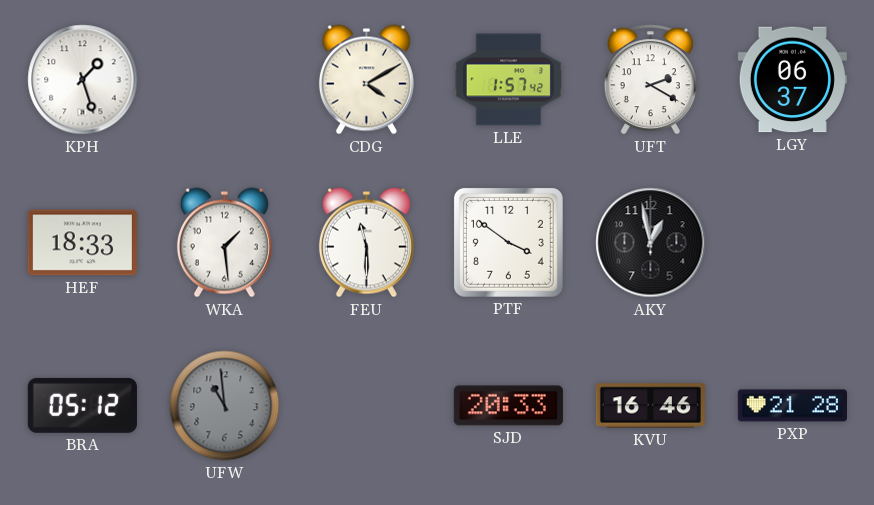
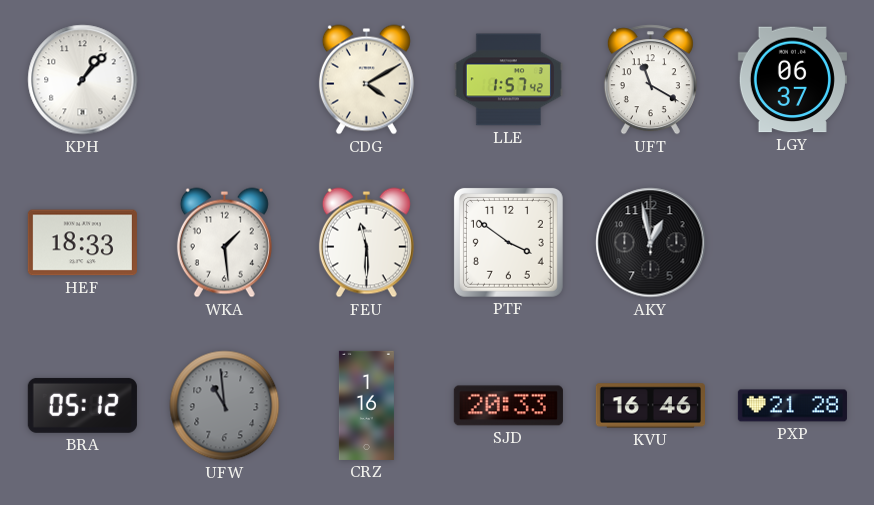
KPH: 1:27 -> 1:07
UFT: 2:20 -> 11:20
CRZ: none -> 1:16
